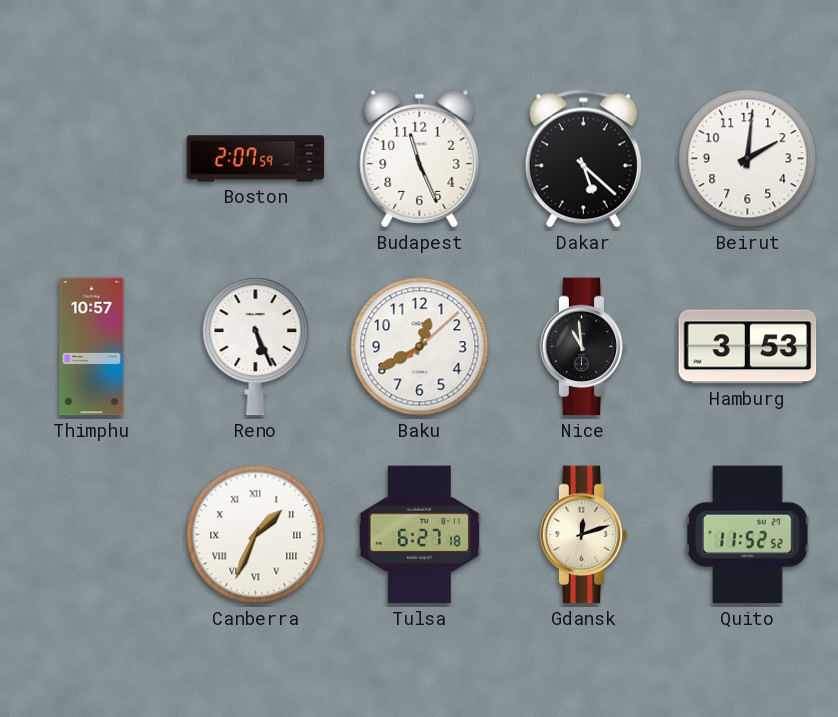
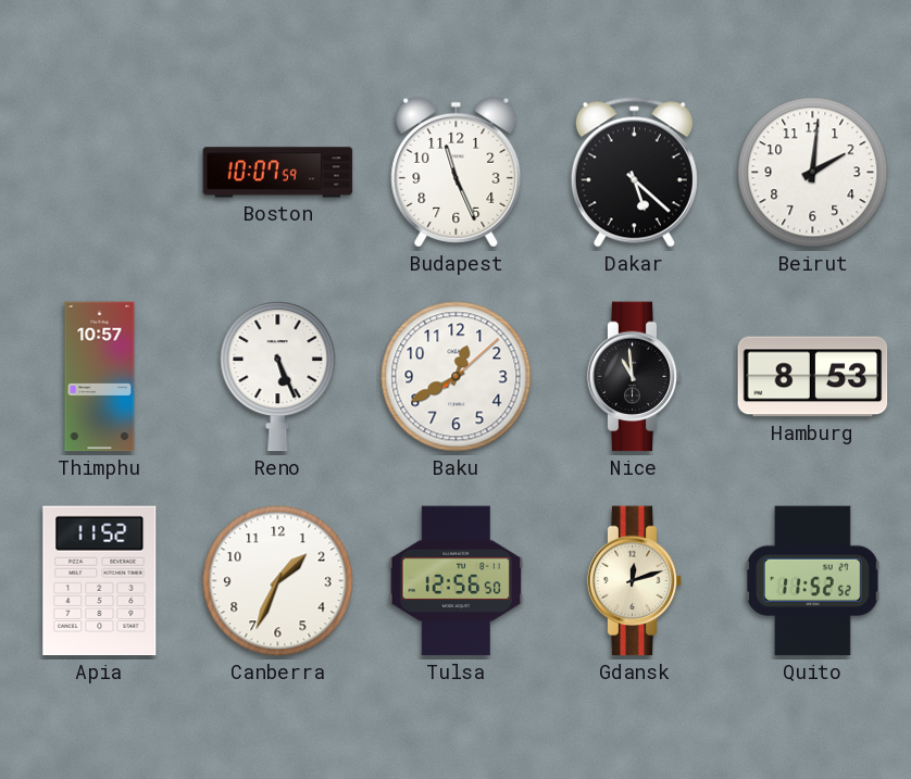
Boston: 2:07 -> 10:07
Hamburg: 3:53 -> 8:53
Apia: none -> 11:52
Canberra numerals: Roman -> Arabic
Tulsa: 6:27 -> 12:56
